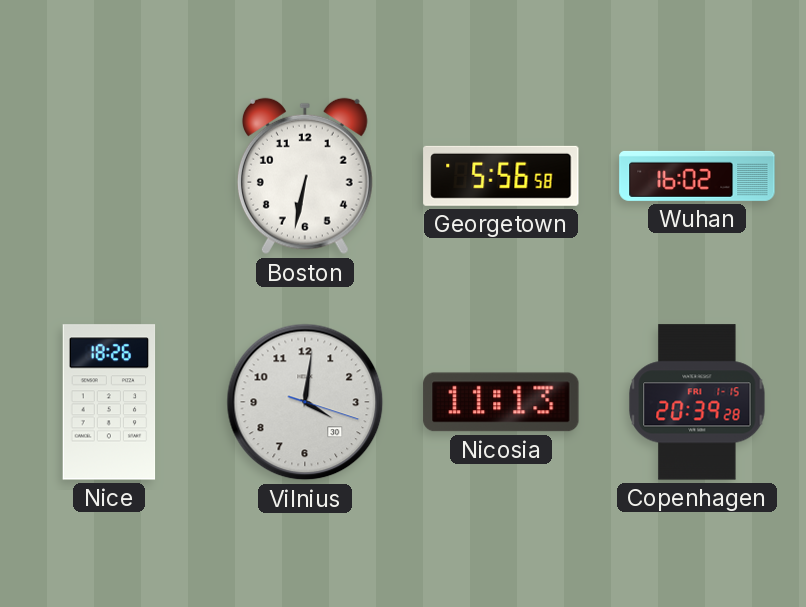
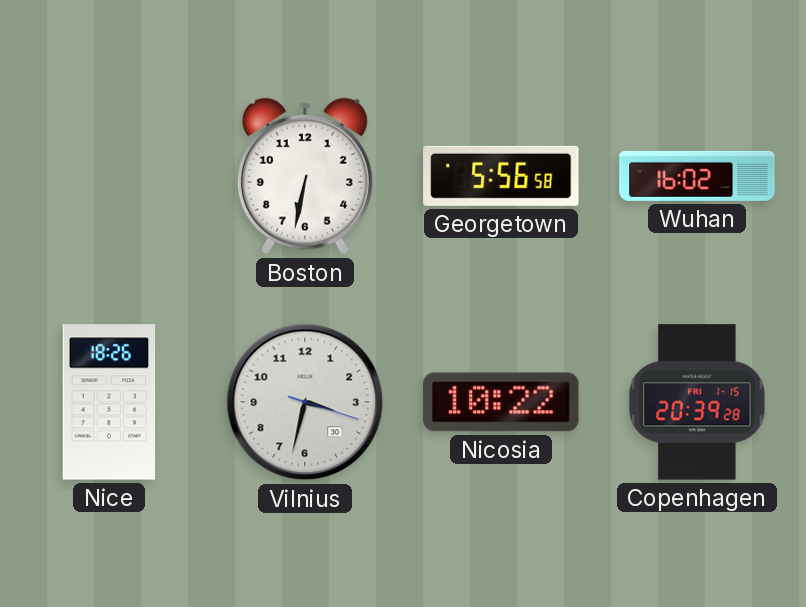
Vilnius: 4:01 -> 3:32
Nicosia: 11:13 -> 10:22
